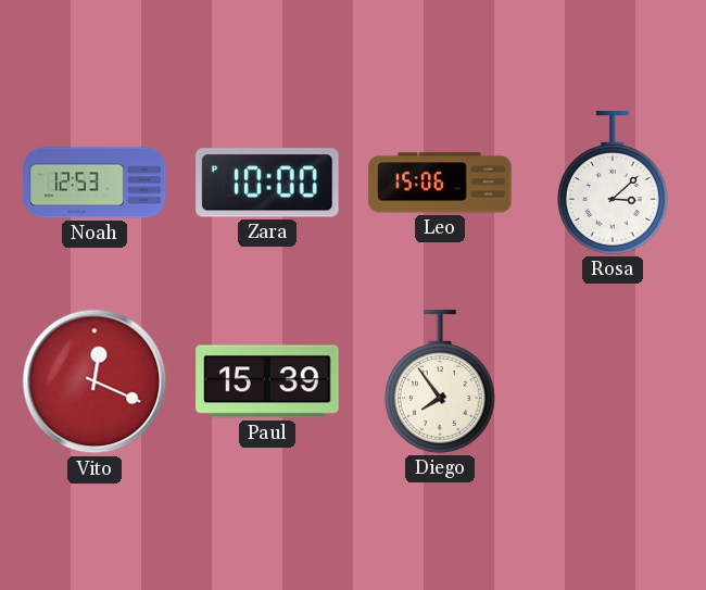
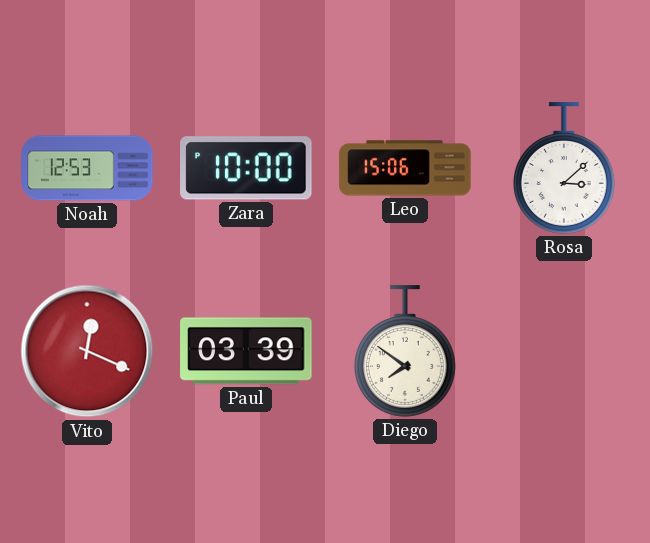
Paul: 15:39 -> 03:39
Diego: 7:54 -> 7:51
